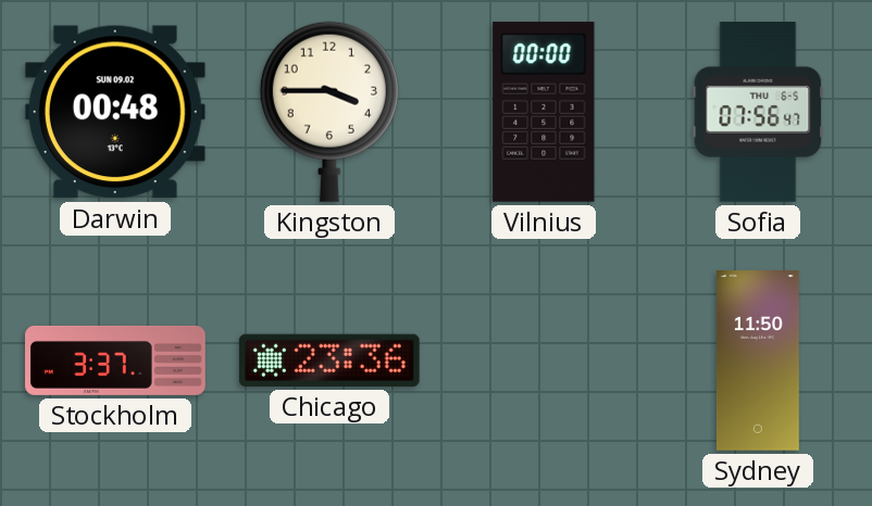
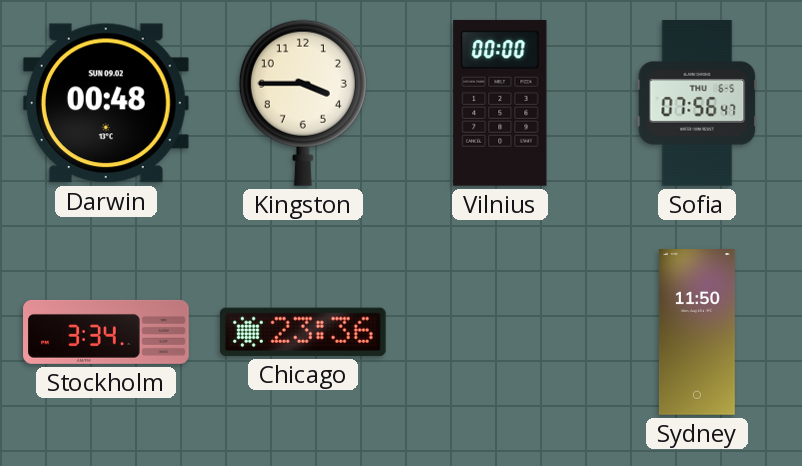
Stockholm: 3:37 -> 3:34
